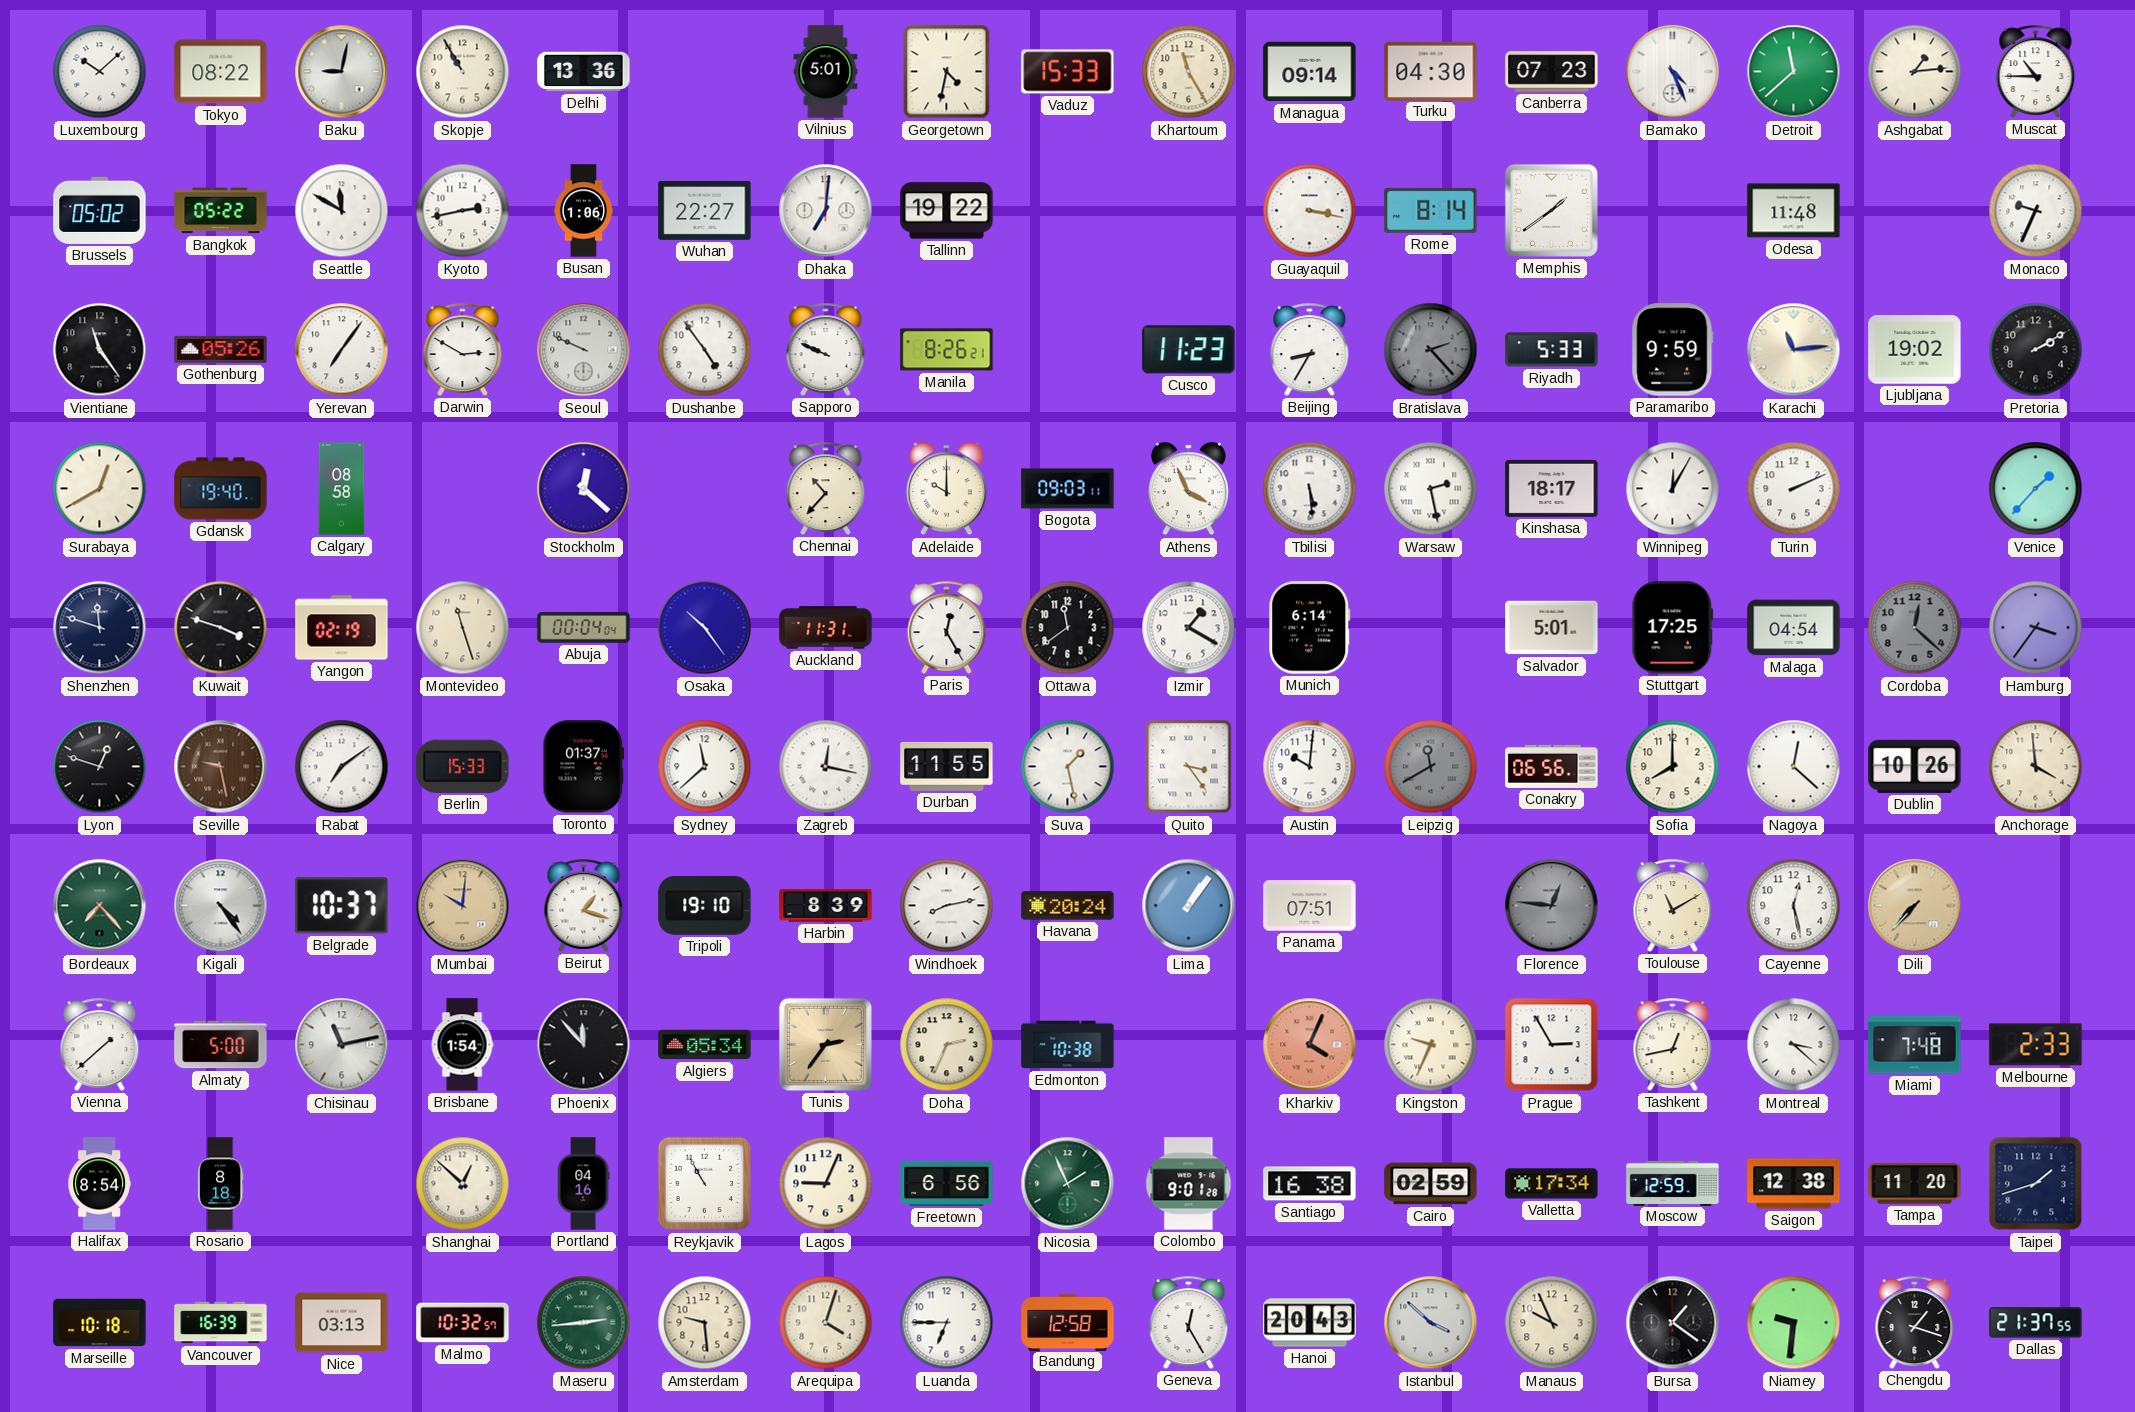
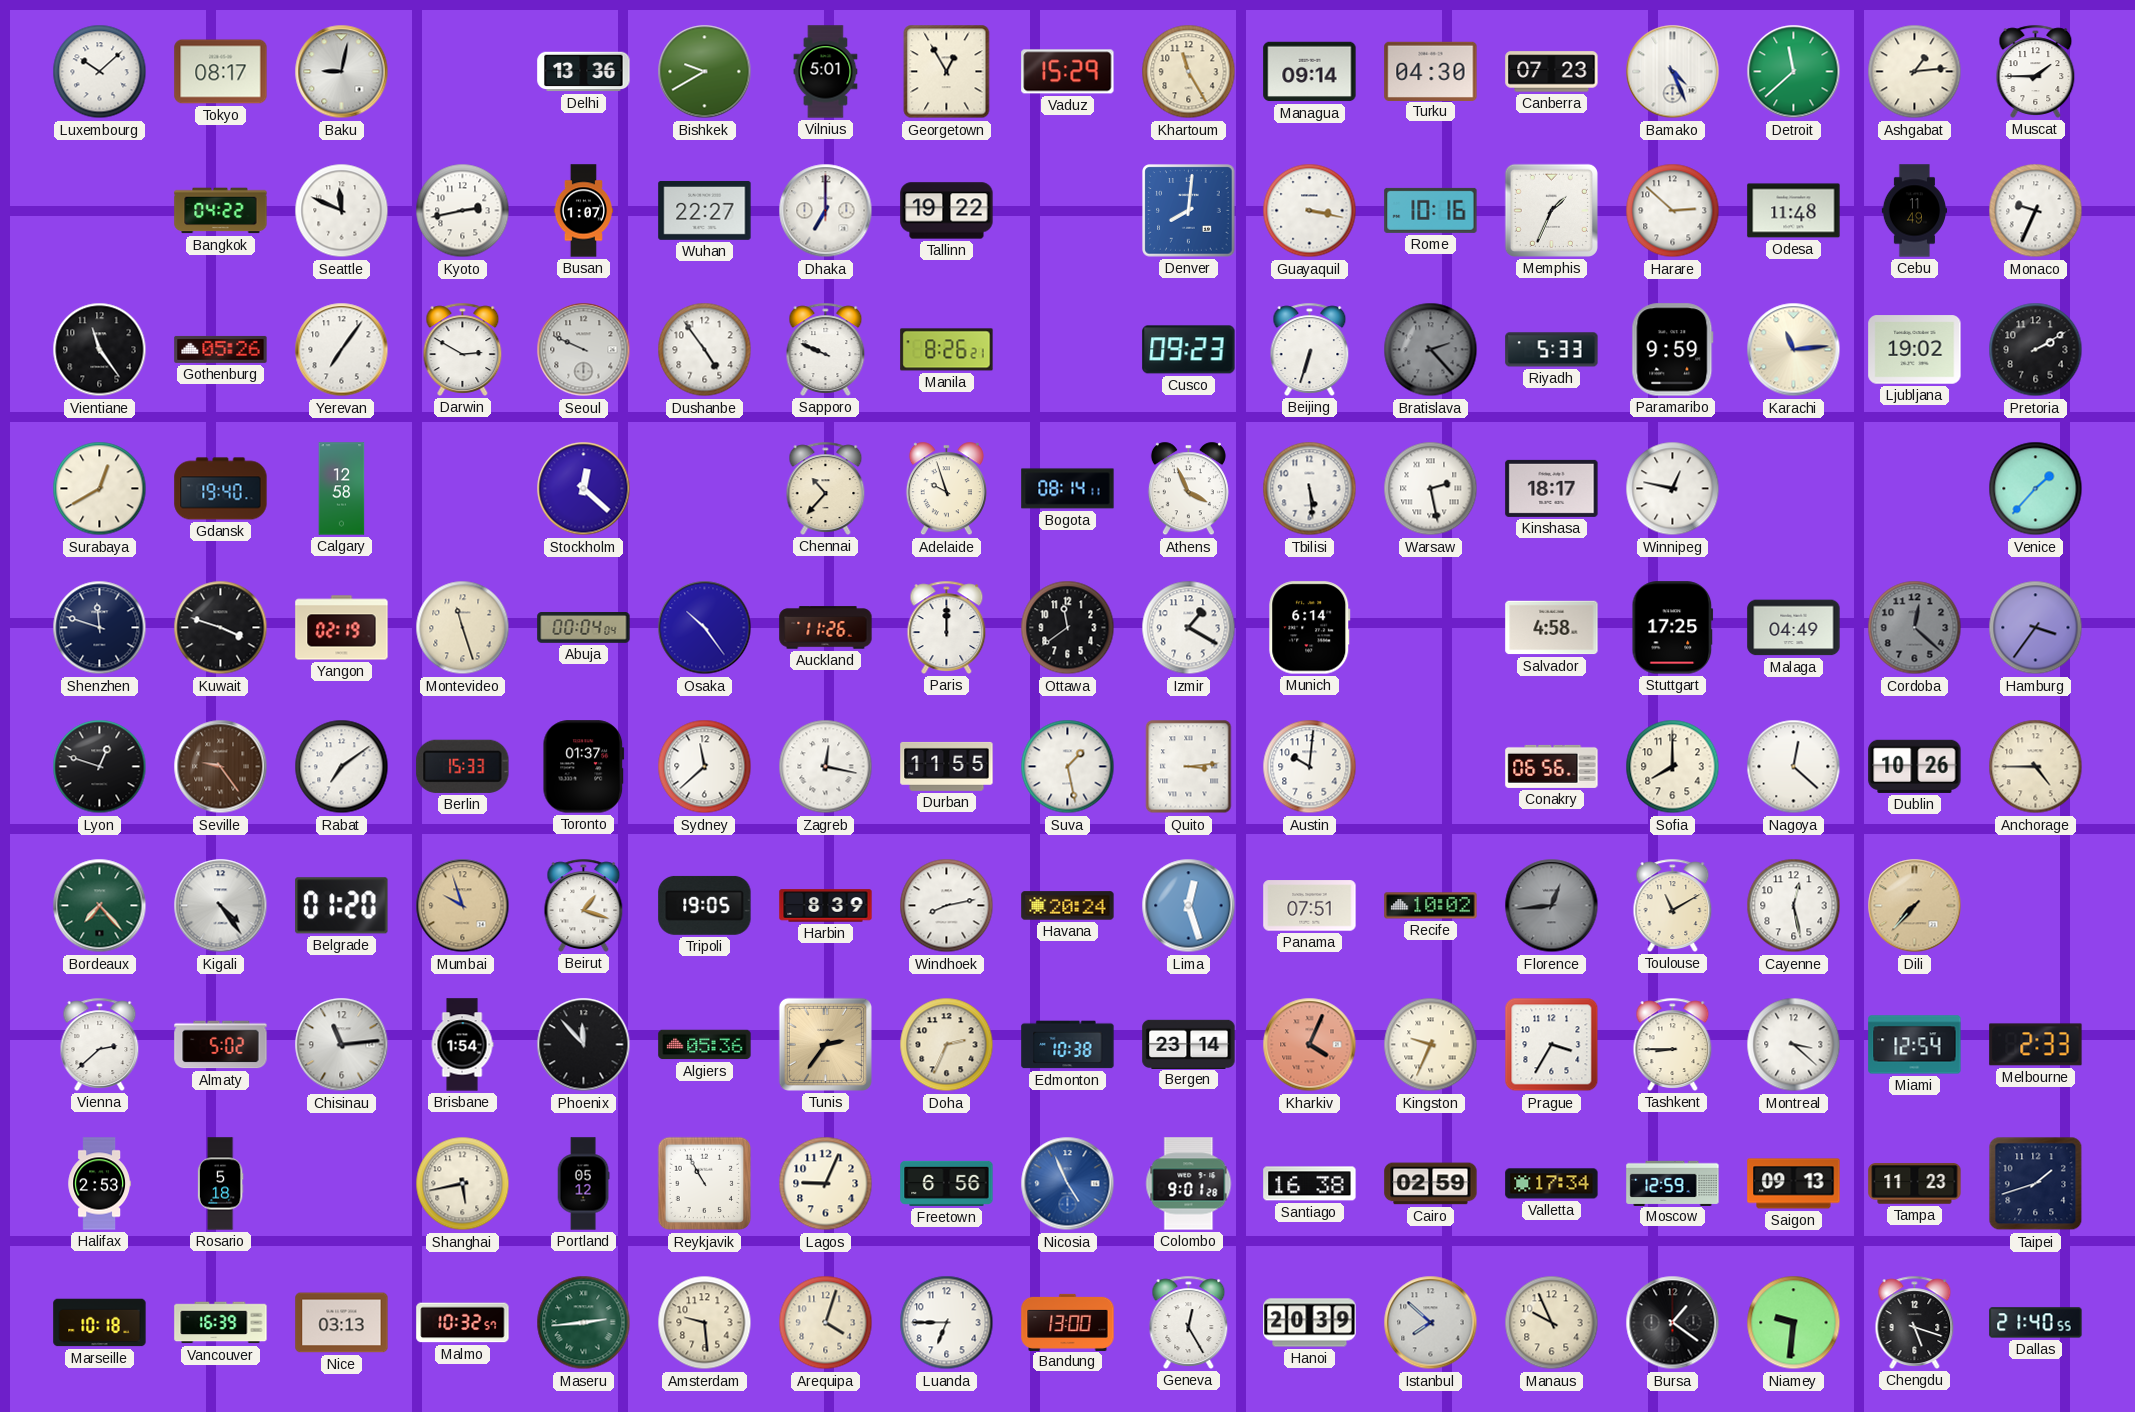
Tokyo: 08:22 -> 08:17
Skopje: 10:55 -> none
Bishkek: none -> 9:40
Georgetown: 4:32 -> 12:55
Vaduz: 15:33 -> 15:29
Muscat: 10:45 -> 1:45
Brussels: 05:02 -> none
Bangkok: 05:22 -> 04:22
Seattle: 11:50 -> 11:49
Busan: 1:06 -> 1:07
Dhaka: 7:01 -> 7:00
Denver: none -> 8:01
Rome: 8:14 -> 10:16
Memphis: 1:39 -> 1:34
Harare: none -> 2:52
Cebu: none -> 11:49
Cusco: 11:23 -> 09:23
Beijing: 8:35 -> 6:33
Calgary: 08:58 -> 12:58
Adelaide: 10:00 -> 9:57
Bogota: 09:03 -> 08:14
Winnipeg: 12:05 -> 12:47
Turin: 2:11 -> none
Auckland: 11:31 -> 11:26
Paris: 12:25 -> 12:00
Salvador: 5:01 -> 4:58
Malaga: 04:54 -> 04:49
Seville: 9:28 -> 9:24
Quito: 3:24 -> 3:14
Leipzig: 11:40 -> none
Anchorage: 3:59 -> 4:45
Belgrade: 10:37 -> 01:20
Mumbai: 10:01 -> 9:57
Tripoli: 19:10 -> 19:05
Lima: 1:06 -> 12:27
Recife: none -> 10:02
Florence: 12:46 -> 12:44
Vienna: 1:38 -> 2:38
Almaty: 5:00 -> 5:02
Chisinau: 11:13 -> 11:14
Algiers: 05:34 -> 05:36
Bergen: none -> 23:14
Prague: 2:55 -> 3:35
Tashkent: 12:43 -> 8:45
Miami: 7:48 -> 12:54
Halifax: 8:54 -> 2:53
Rosario: 8:18 -> 5:18
Shanghai: 12:52 -> 5:43
Portland: 04:16 -> 05:12
Nicosia: 1:56 -> 4:56
Nicosia dial: green -> blue
Saigon: 12:38 -> 09:13
Tampa: 11:20 -> 11:23
Bandung: 12:58 -> 13:00
Hanoi: 20:43 -> 20:39
Istanbul: 3:52 -> 7:52
Chengdu: 1:18 -> 5:18
Dallas: 21:37 -> 21:40
